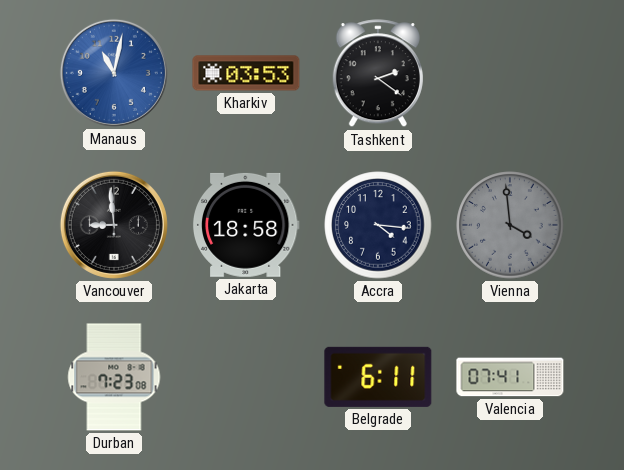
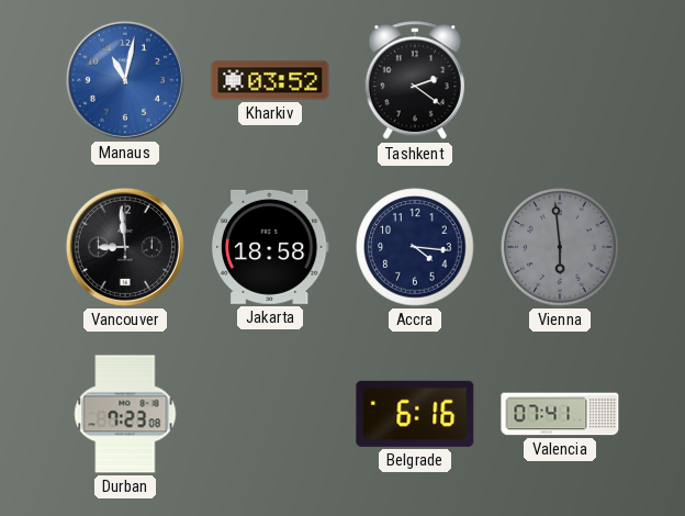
Kharkiv: 03:53 -> 03:52
Vienna: 3:59 -> 5:59
Belgrade: 6:11 -> 6:16
